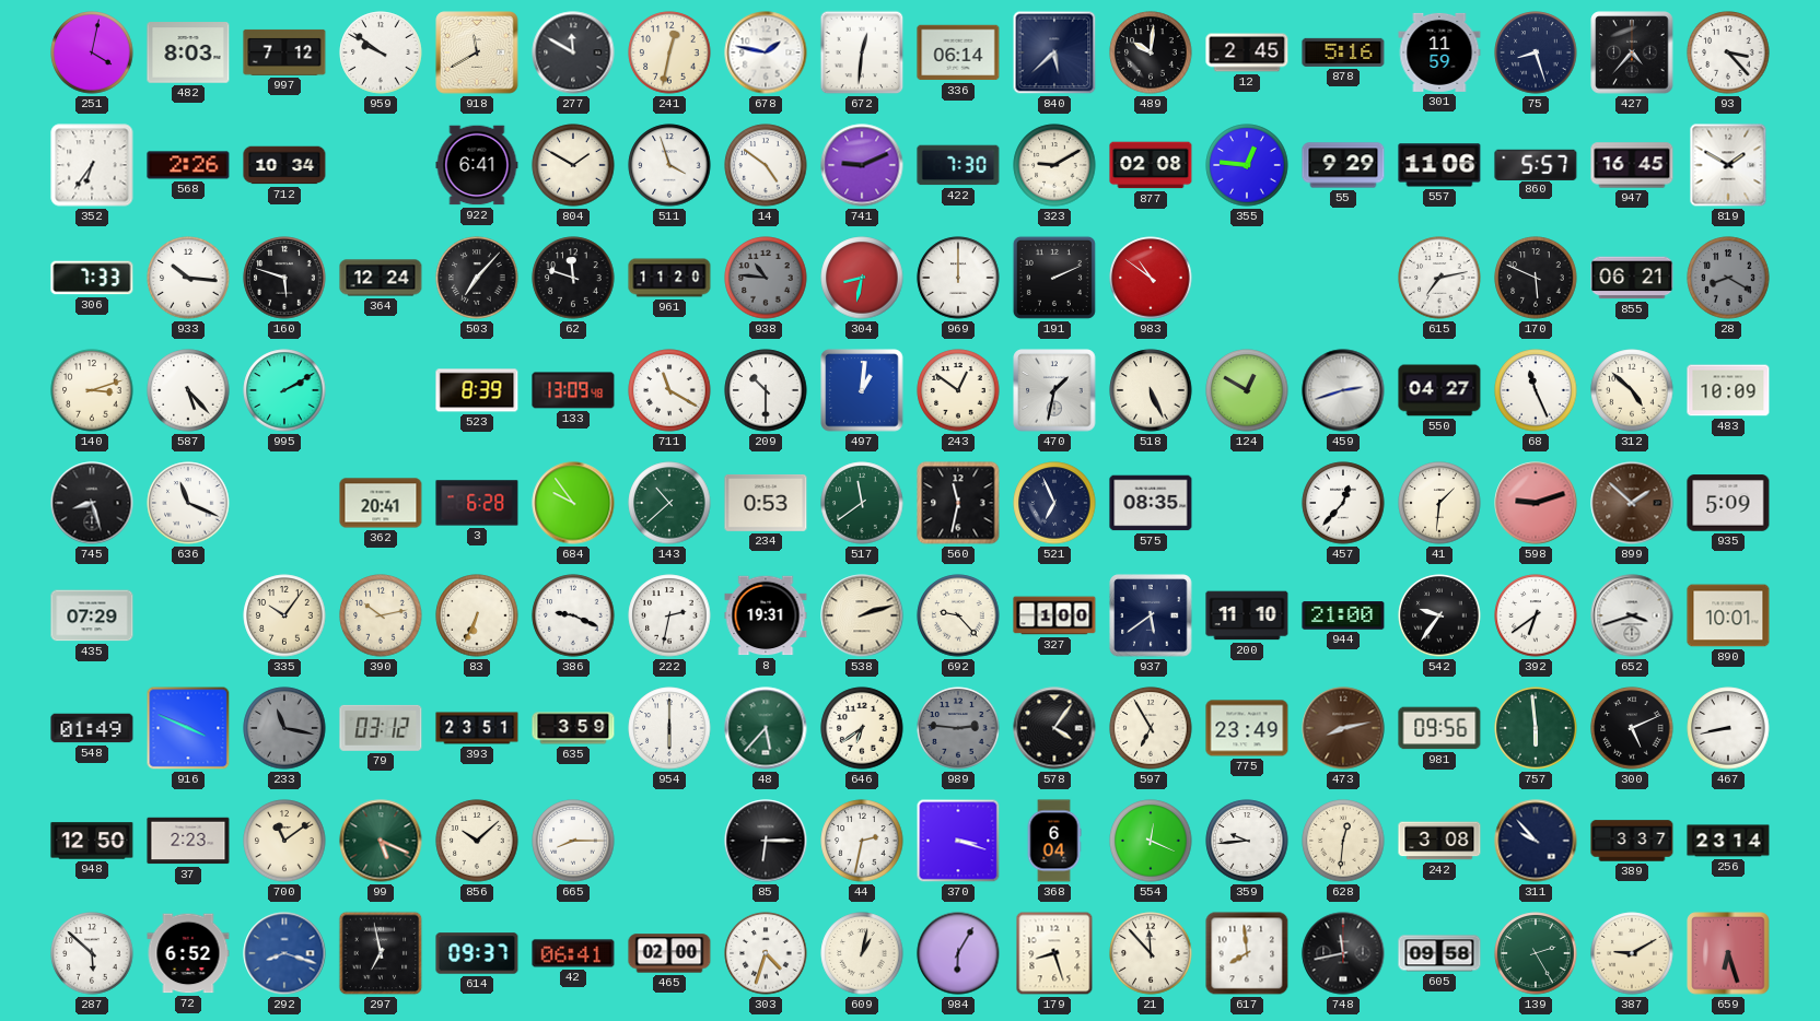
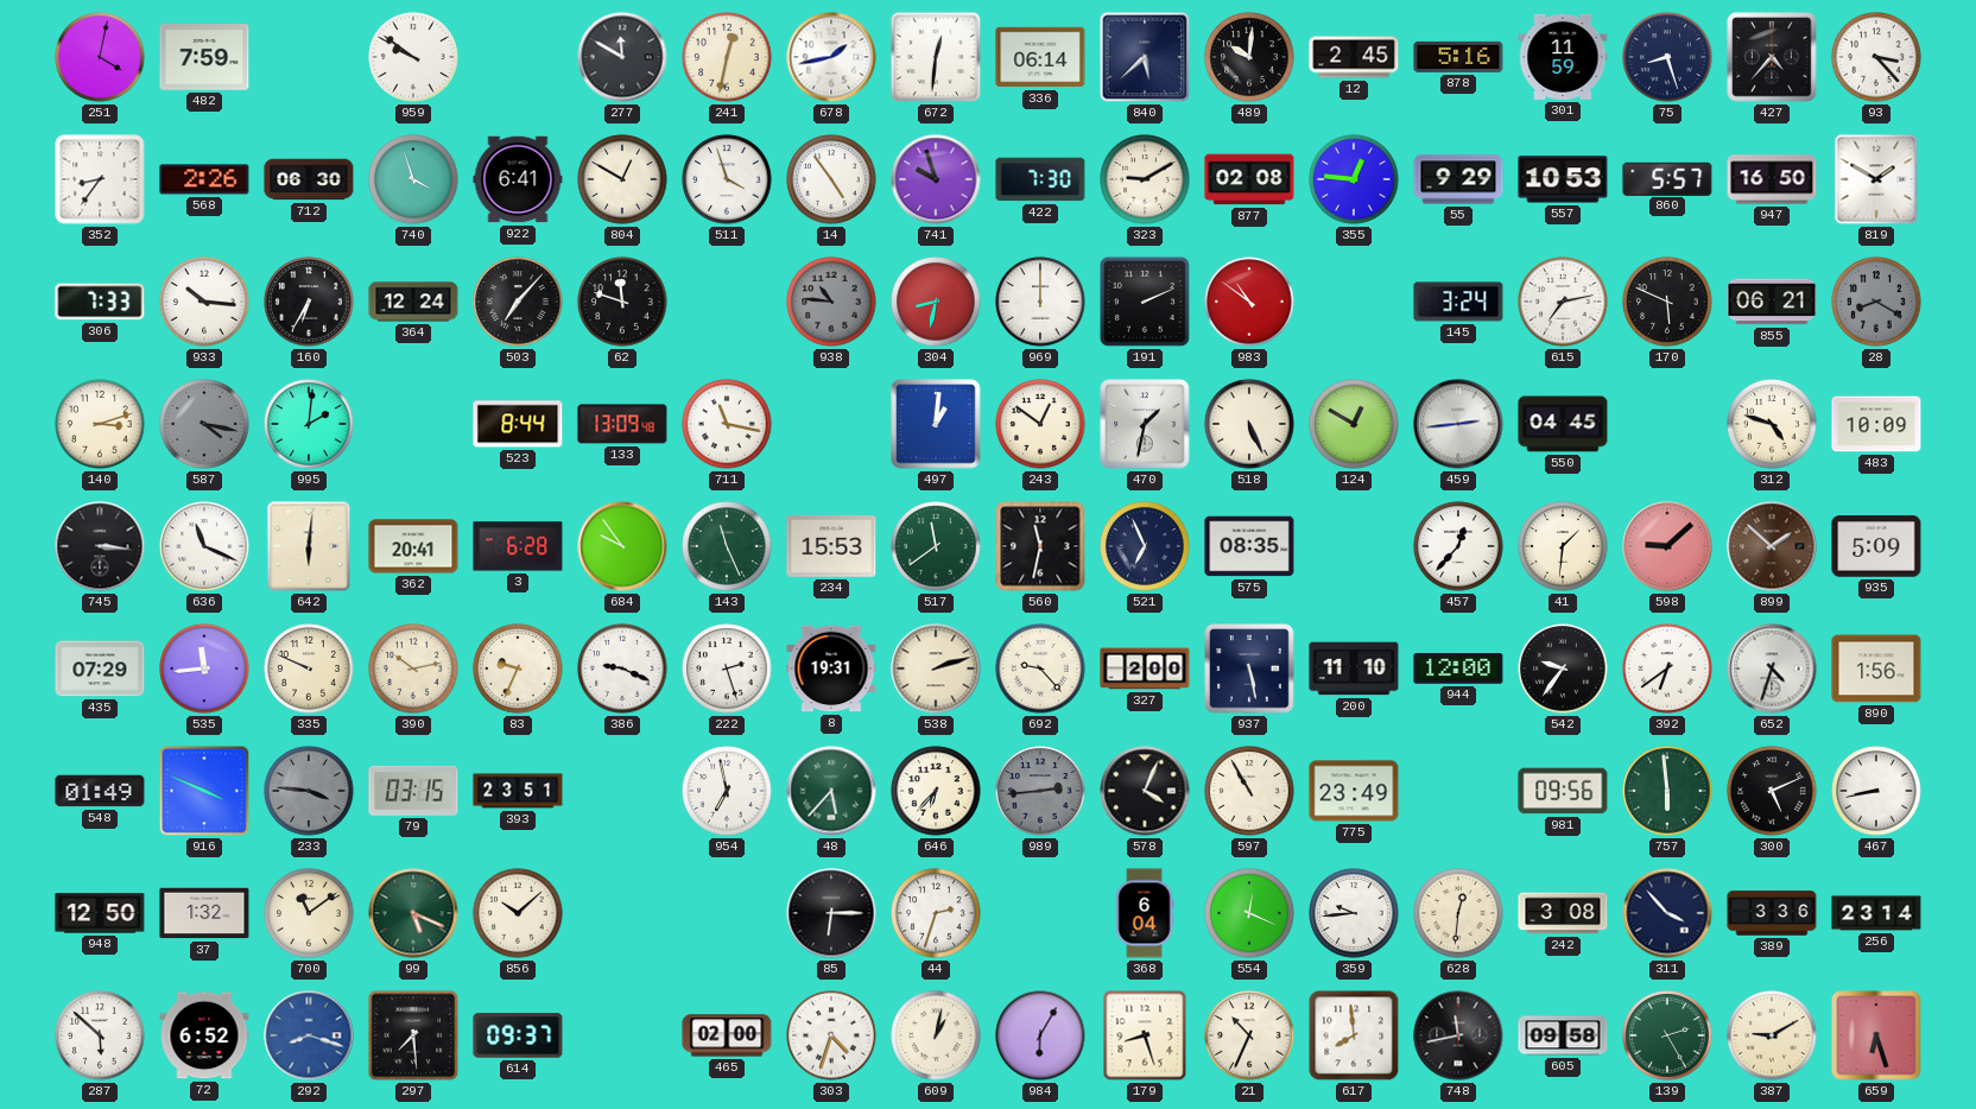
482: 8:03 -> 7:59
997: 7:12 -> none
918: 11:40 -> none
678: 1:47 -> 1:43
352: 6:36 -> 8:36
712: 10:34 -> 06:30
740: none -> 3:57
804: 1:50 -> 12:50
14: 4:51 -> 4:54
741: 9:11 -> 9:57
557: 11:06 -> 10:53
947: 16:45 -> 16:50
160: 5:48 -> 6:35
961: 11:20 -> none
145: none -> 3:24
587: 5:23 -> 4:17
587 dial: white -> grey
995: 2:10 -> 2:01
523: 8:39 -> 8:44
711: 11:20 -> 11:17
209: 10:30 -> none
459: 2:42 -> 2:44
550: 04:27 -> 04:45
68: 11:26 -> none
312: 4:52 -> 4:48
745: 8:27 -> 3:16
642: none -> 6:01
143: 10:38 -> 11:26
234: 0:53 -> 15:53
598: 9:12 -> 9:08
535: none -> 11:44
335: 10:06 -> 9:49
83: 6:34 -> 9:34
222: 2:32 -> 2:27
327: 1:00 -> 2:00
937: 5:39 -> 5:28
944: 21:00 -> 12:00
652: 3:42 -> 4:33
890: 10:01 -> 1:56
233: 11:17 -> 3:46
79: 03:12 -> 03:15
635: 3:59 -> none
954: 6:00 -> 6:58
646: 6:39 -> 6:37
989: 2:46 -> 2:44
578: 4:06 -> 4:04
597: 6:55 -> 10:55
473: 8:13 -> none
37: 2:23 -> 1:32
665: 8:15 -> none
44: 2:32 -> 2:33
370: 3:18 -> none
311: 9:53 -> 3:53
389: 3:37 -> 3:36
297: 6:58 -> 7:29
42: 06:41 -> none
21: 11:53 -> 10:34
